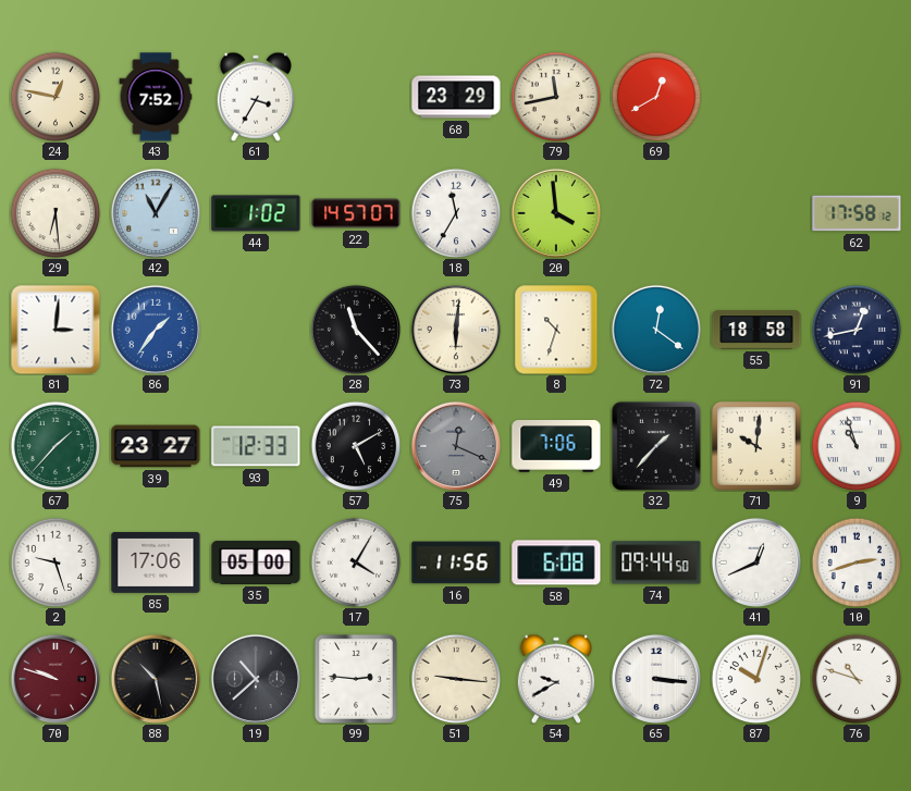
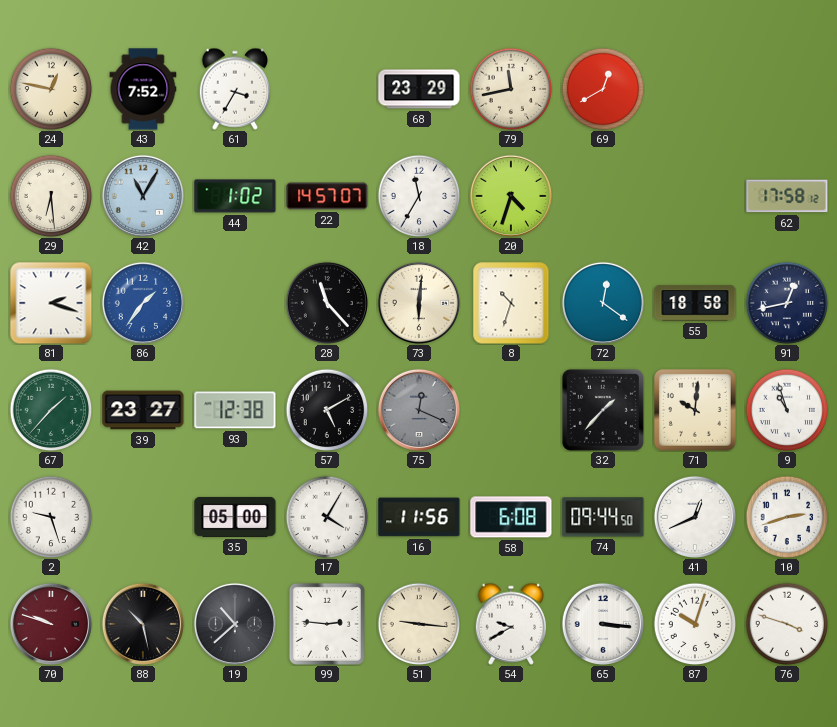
20: 3:59 -> 4:33
81: 3:01 -> 2:18
93: 12:33 -> 12:38
49: 7:06 -> none
85: 17:06 -> none
76: 10:48 -> 3:48
